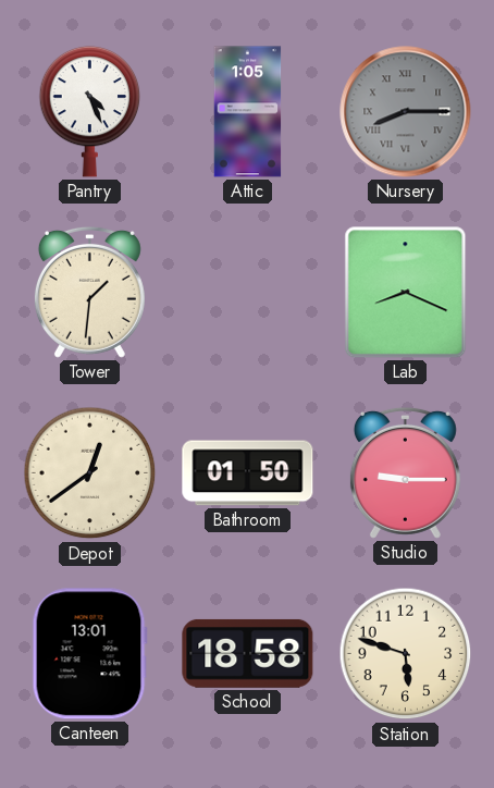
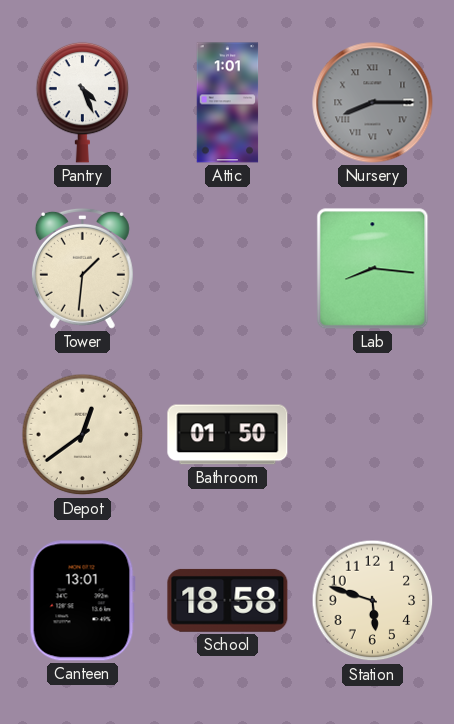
Attic: 1:05 -> 1:01
Lab: 8:19 -> 8:16
Studio: 9:15 -> none
